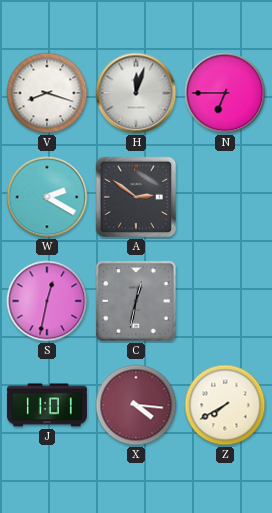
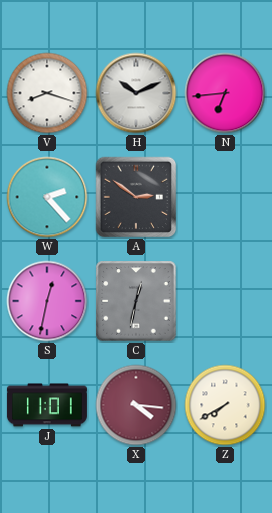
H: 12:03 -> 10:11
N: 6:45 -> 6:44
W: 2:20 -> 2:23
